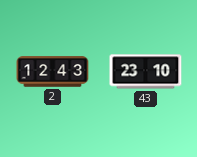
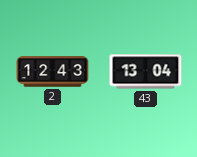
43: 23:10 -> 13:04
